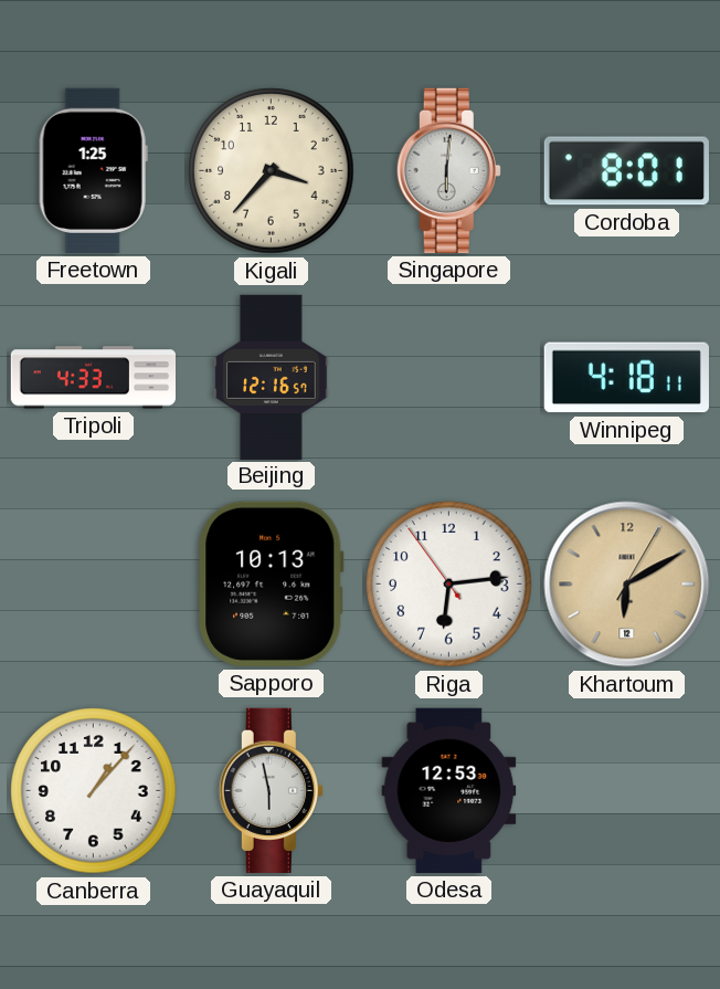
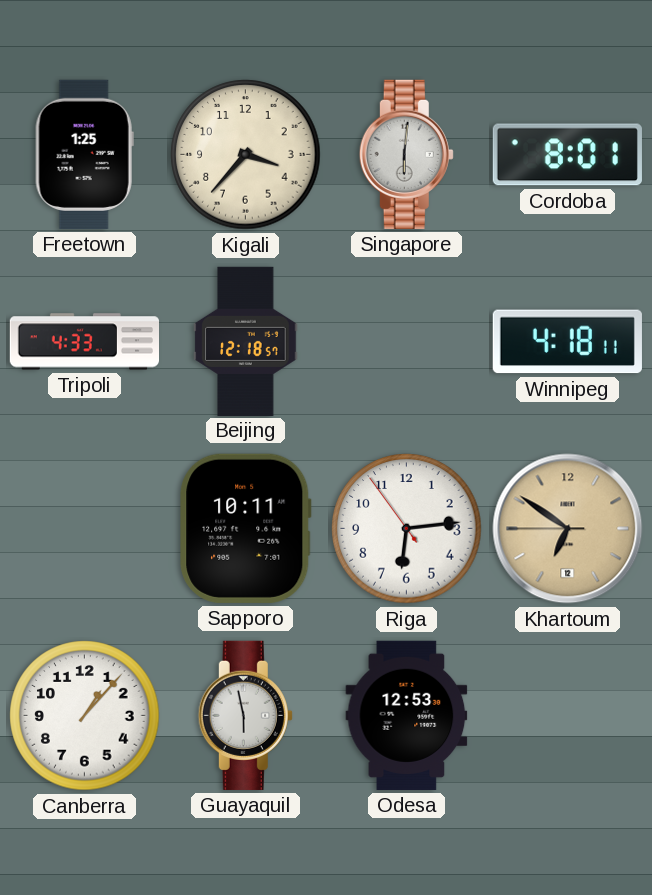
Beijing: 12:16 -> 12:18
Sapporo: 10:13 -> 10:11
Khartoum: 6:10 -> 6:50
